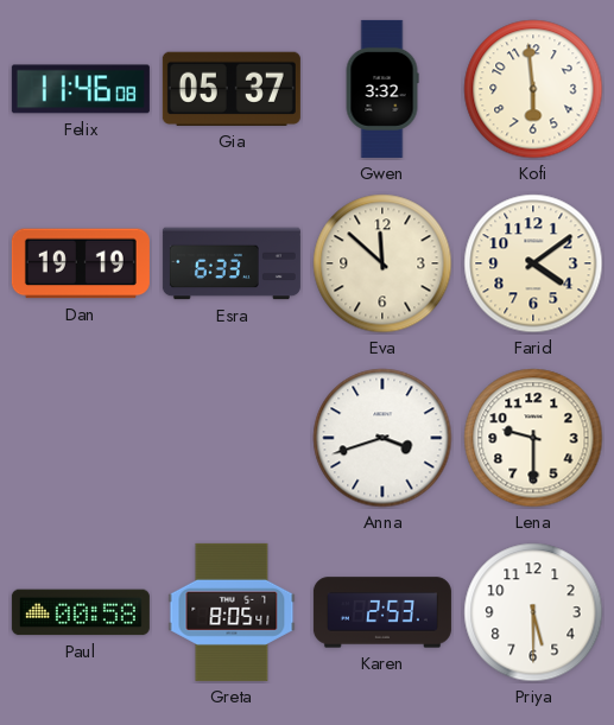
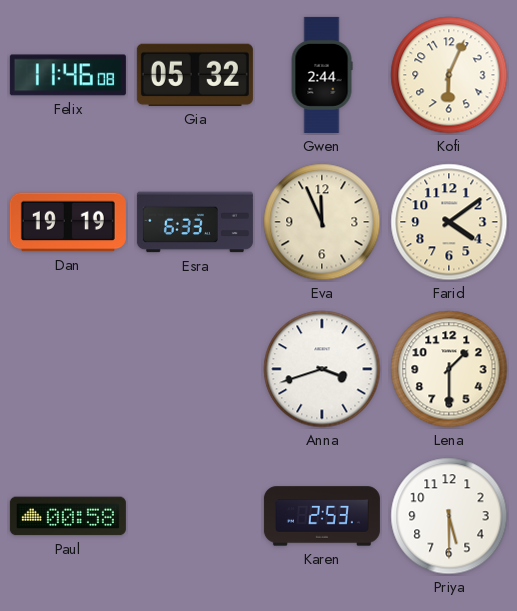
Gia: 05:37 -> 05:32
Gwen: 3:32 -> 2:44
Kofi: 5:59 -> 6:04
Eva: 11:52 -> 11:56
Lena: 9:30 -> 1:30
Greta: 8:05 -> none
